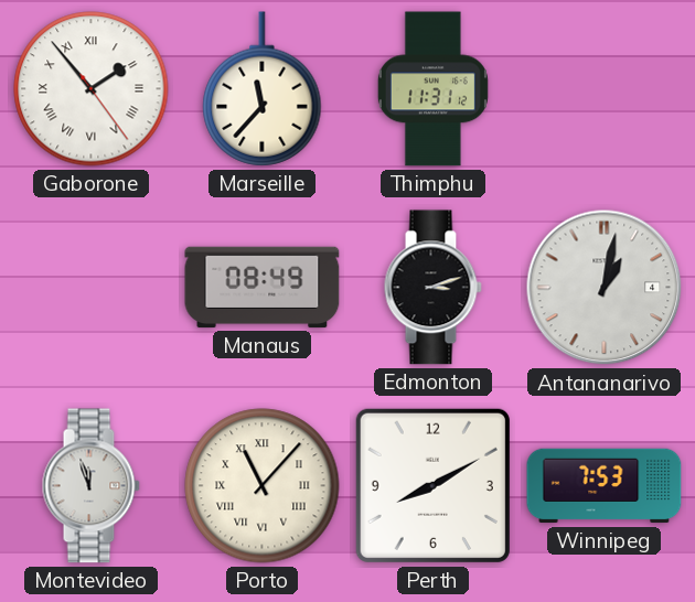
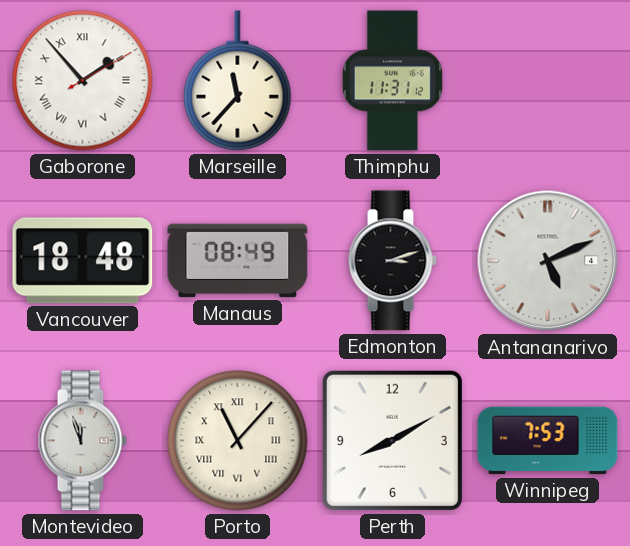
Gaborone: 1:53:24 -> 1:53:10
Vancouver: none -> 18:48
Antananarivo: 1:02 -> 5:11
